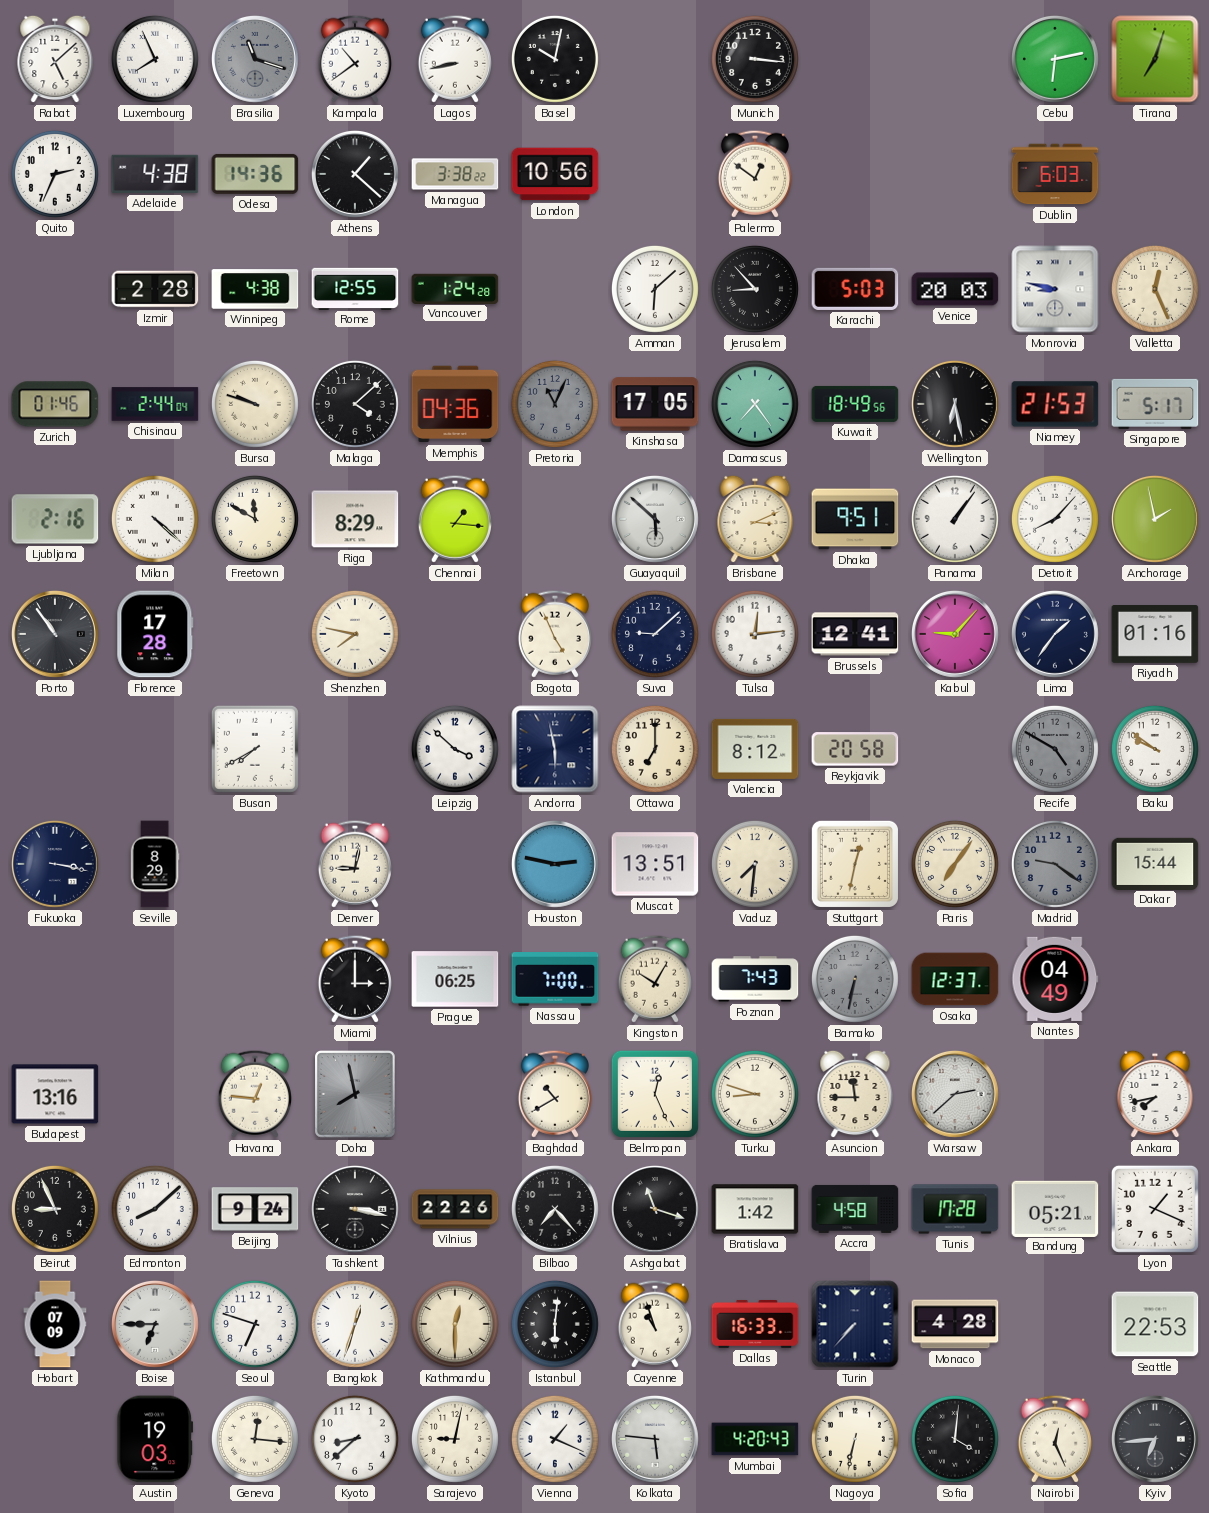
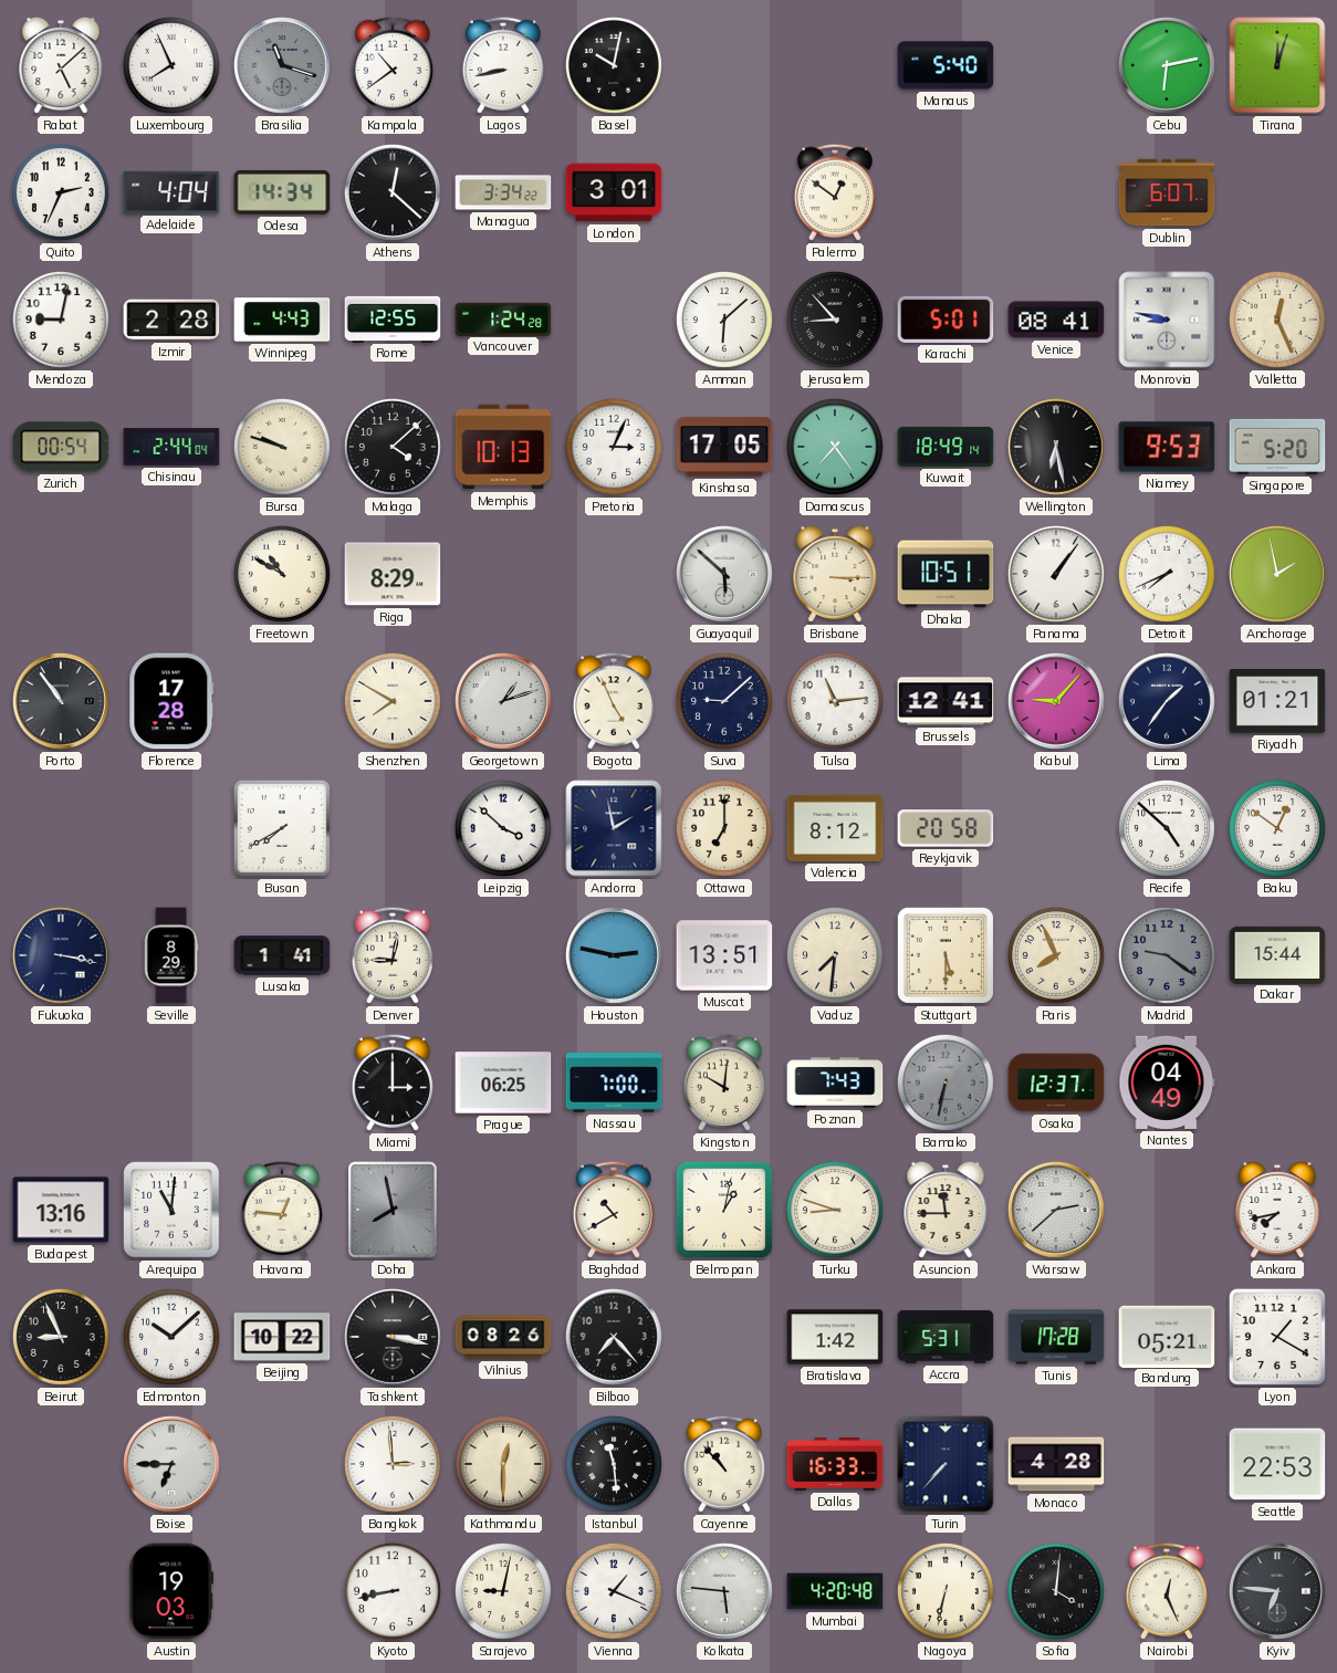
Munich: 3:16 -> none
Manaus: none -> 5:40
Tirana: 7:03 -> 12:03
Adelaide: 4:38 -> 4:04
Odesa: 14:36 -> 14:34
Athens: 1:22 -> 12:22
Managua: 3:38 -> 3:34
London: 10:56 -> 3:01
Dublin: 6:03 -> 6:07
Mendoza: none -> 9:02
Winnipeg: 4:38 -> 4:43
Karachi: 5:03 -> 5:01
Venice: 20:03 -> 08:41
Zurich: 01:46 -> 00:54
Memphis: 04:36 -> 10:13
Pretoria: 11:04 -> 3:04
Pretoria dial: grey -> white
Kuwait: 18:49:56 -> 18:49:14
Niamey: 21:53 -> 9:53
Singapore: 5:17 -> 5:20
Ljubljana: 2:16 -> none
Milan: 4:22 -> none
Freetown: 11:50 -> 10:50
Chennai: 1:16 -> none
Brisbane: 3:11 -> 3:15
Dhaka: 9:51 -> 10:51
Detroit: 8:07 -> 7:41
Shenzhen: 7:47 -> 7:50
Georgetown: none -> 1:12
Tulsa: 12:14 -> 11:14
Riyadh: 01:16 -> 01:21
Andorra: 5:58 -> 1:58
Recife: 4:50 -> 4:52
Recife dial: grey -> white
Baku: 9:51 -> 12:51
Lusaka: none -> 1:41
Stuttgart: 12:32 -> 5:30
Paris: 7:06 -> 7:56
Kingston: 10:05 -> 10:01
Arequipa: none -> 11:01
Belmopan: 12:26 -> 1:02
Edmonton: 8:08 -> 10:08
Beijing: 9:24 -> 10:22
Vilnius: 22:26 -> 08:26
Ashgabat: 11:18 -> none
Accra: 4:58 -> 5:31
Lyon: 1:19 -> 1:20
Hobart: 07:09 -> none
Seoul: 6:48 -> none
Bangkok: 12:33 -> 2:59
Istanbul: 6:01 -> 11:29
Cayenne: 10:57 -> 10:53
Geneva: 12:16 -> none
Kyoto: 8:38 -> 8:43
Mumbai: 4:20:43 -> 4:20:48
Kyiv: 6:44 -> 6:46
